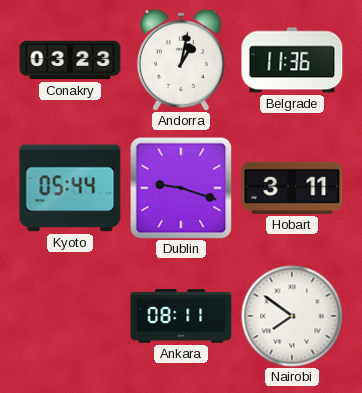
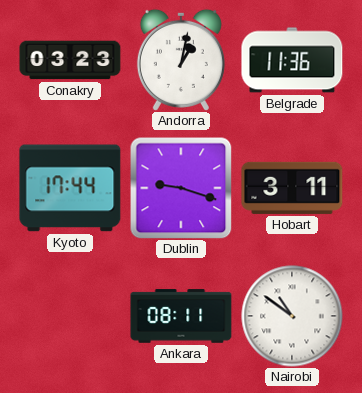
Kyoto: 05:44 -> 17:44
Nairobi: 7:51 -> 10:51
